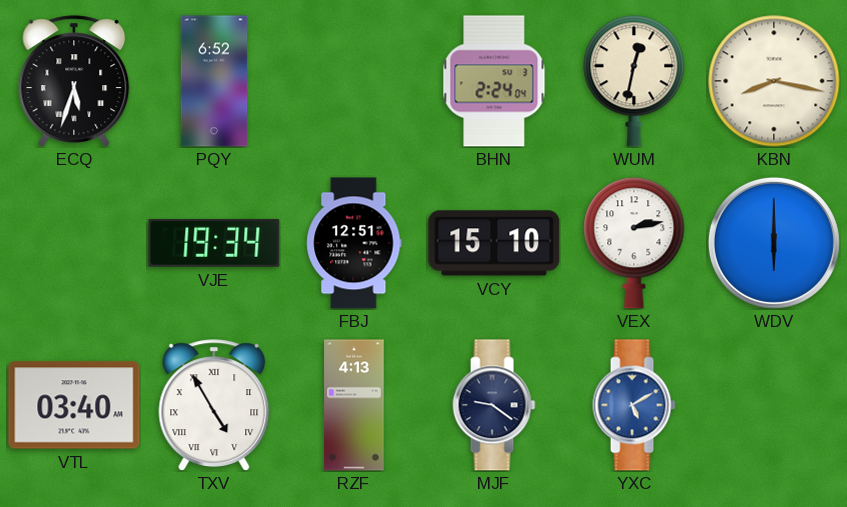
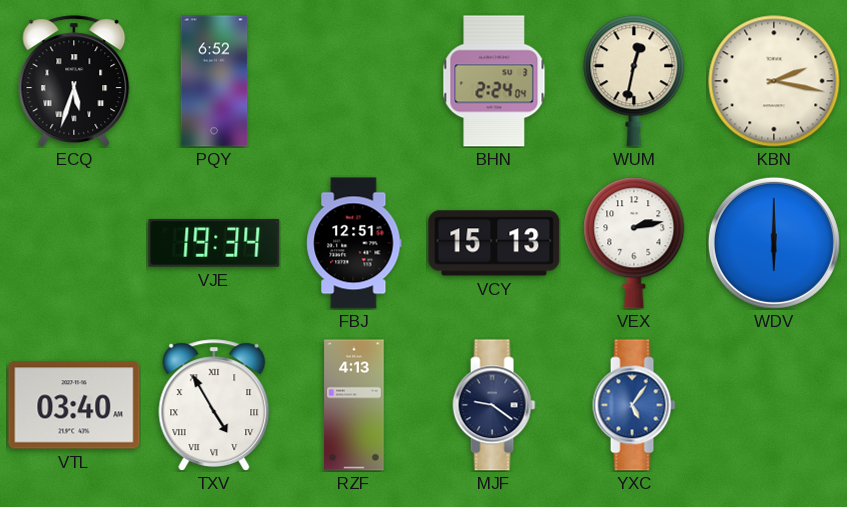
KBN: 8:17 -> 2:17
VCY: 15:10 -> 15:13
YXC: 5:10 -> 5:06
